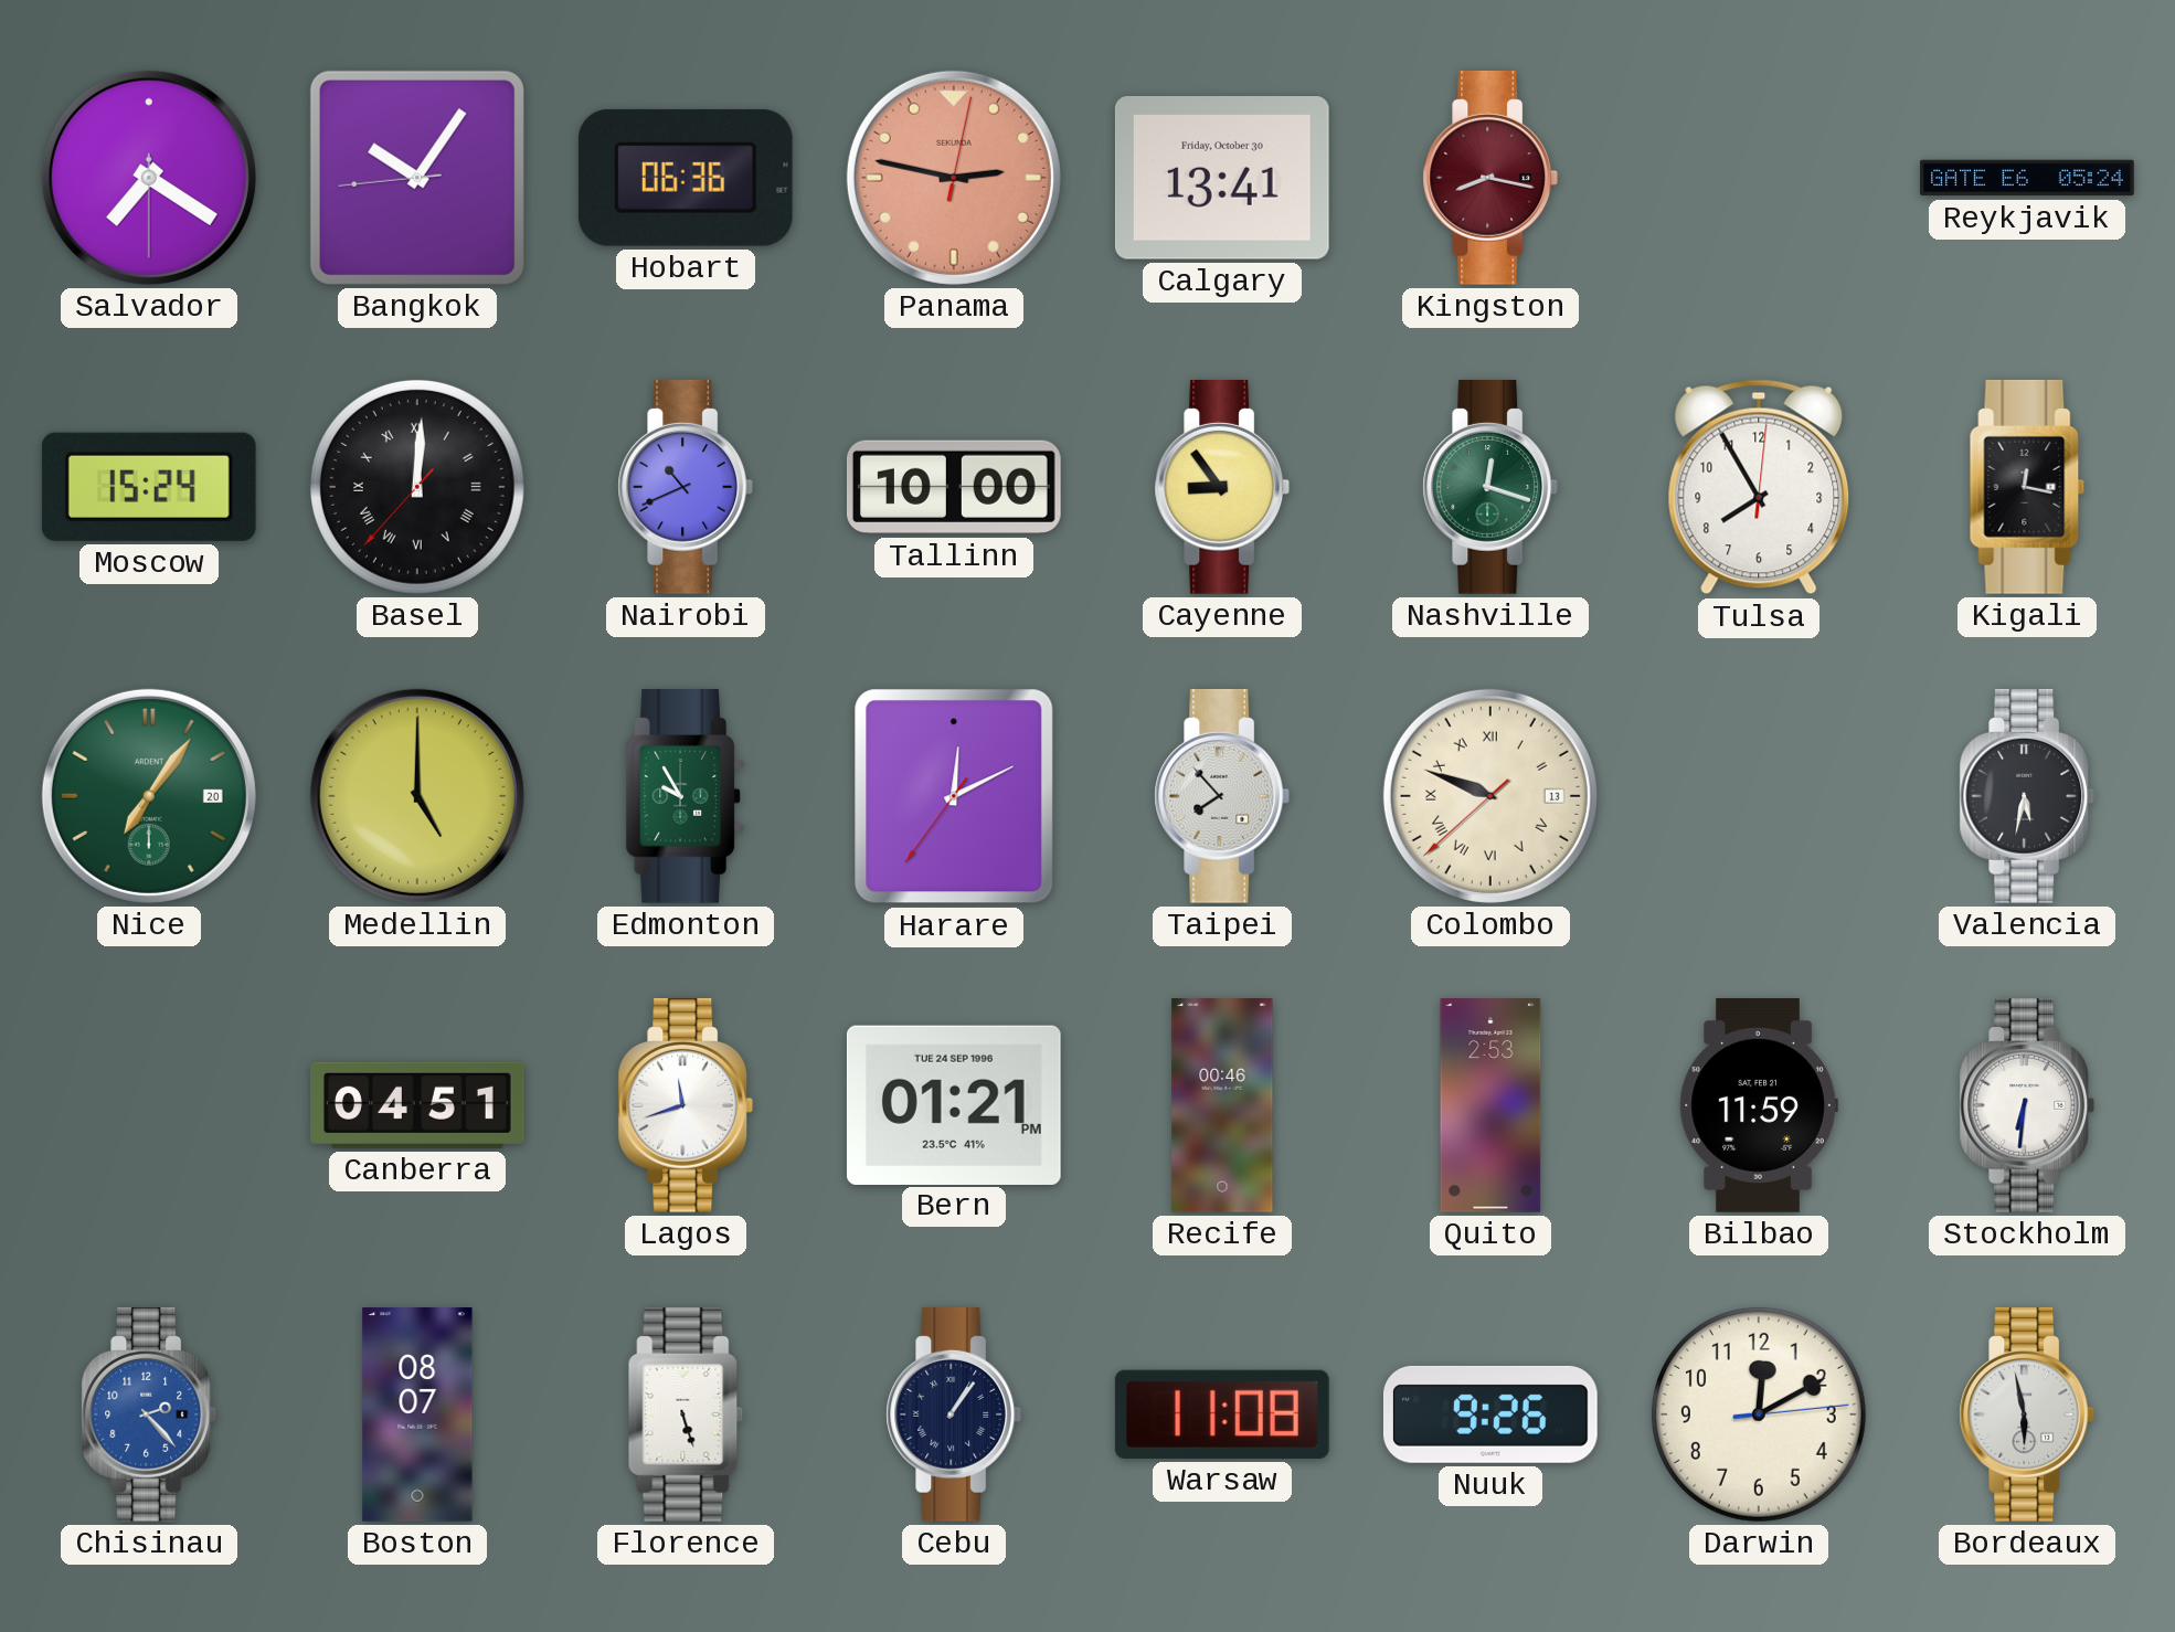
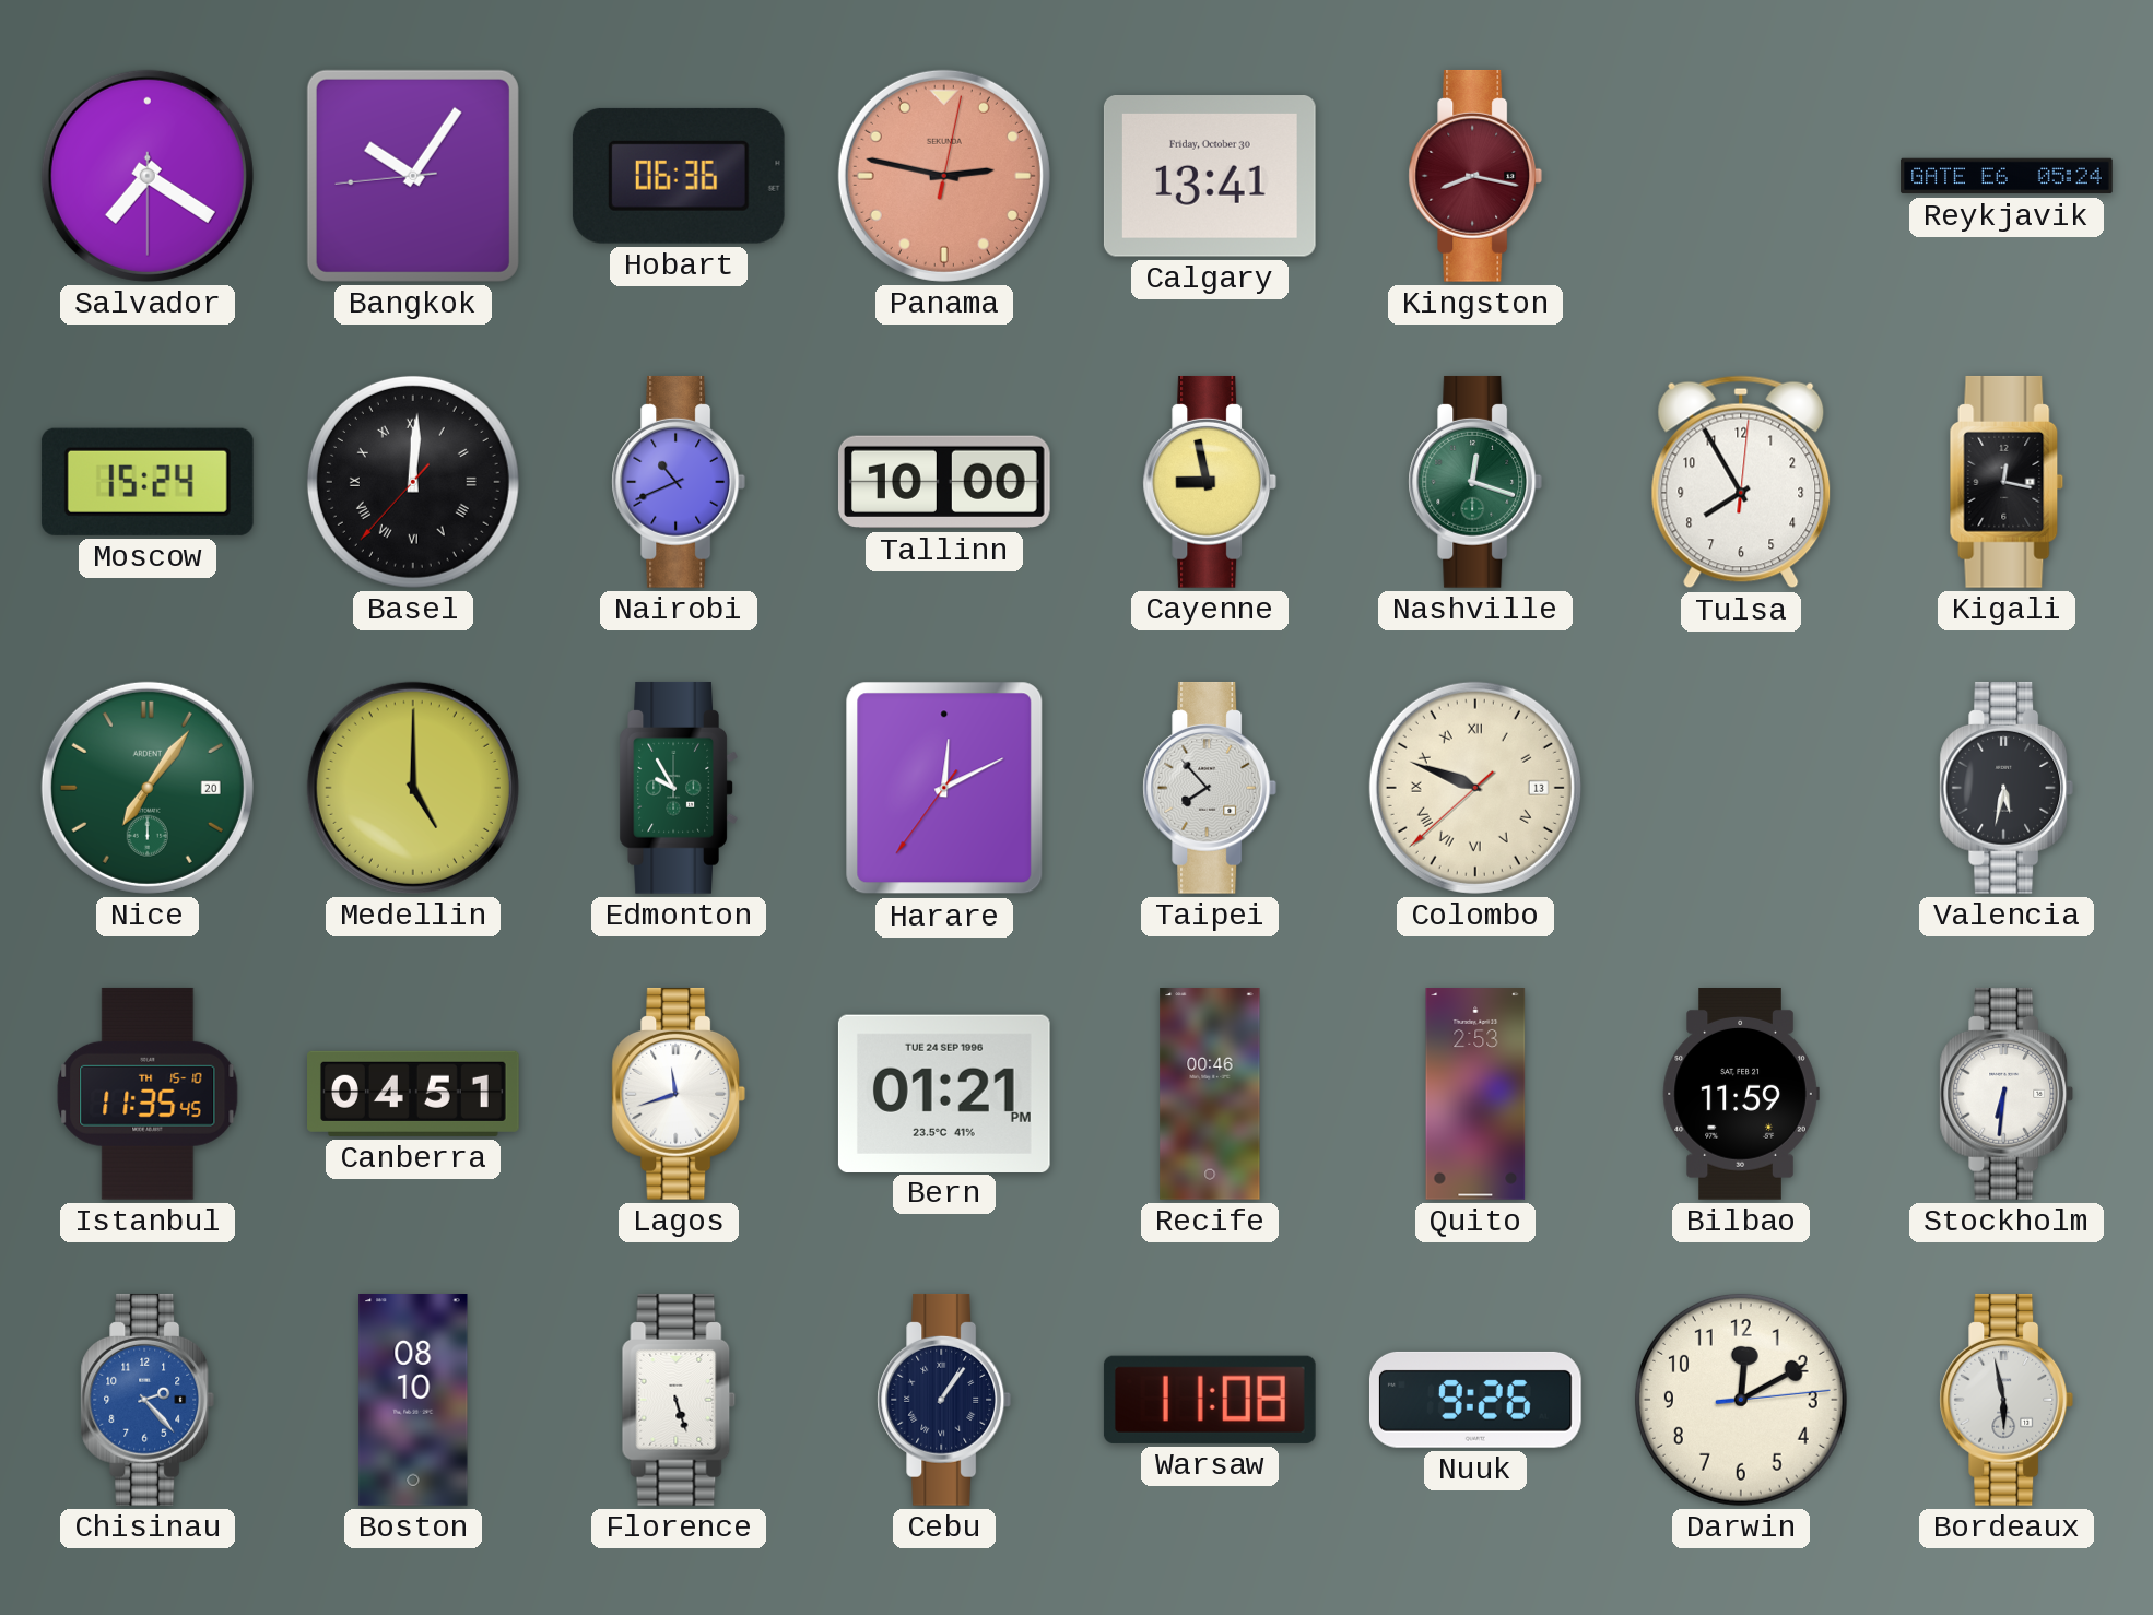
Cayenne: 8:54 -> 8:58
Istanbul: none -> 11:35
Boston: 08:07 -> 08:10
